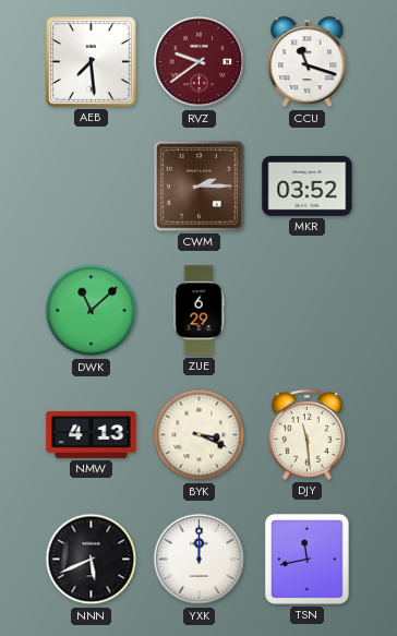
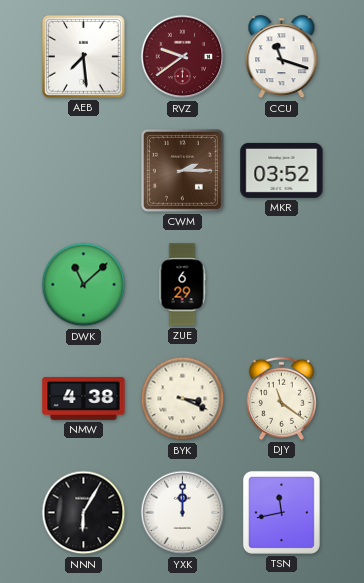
NMW: 4:13 -> 4:38
DJY: 11:29 -> 11:21
NNN: 5:41 -> 6:05
